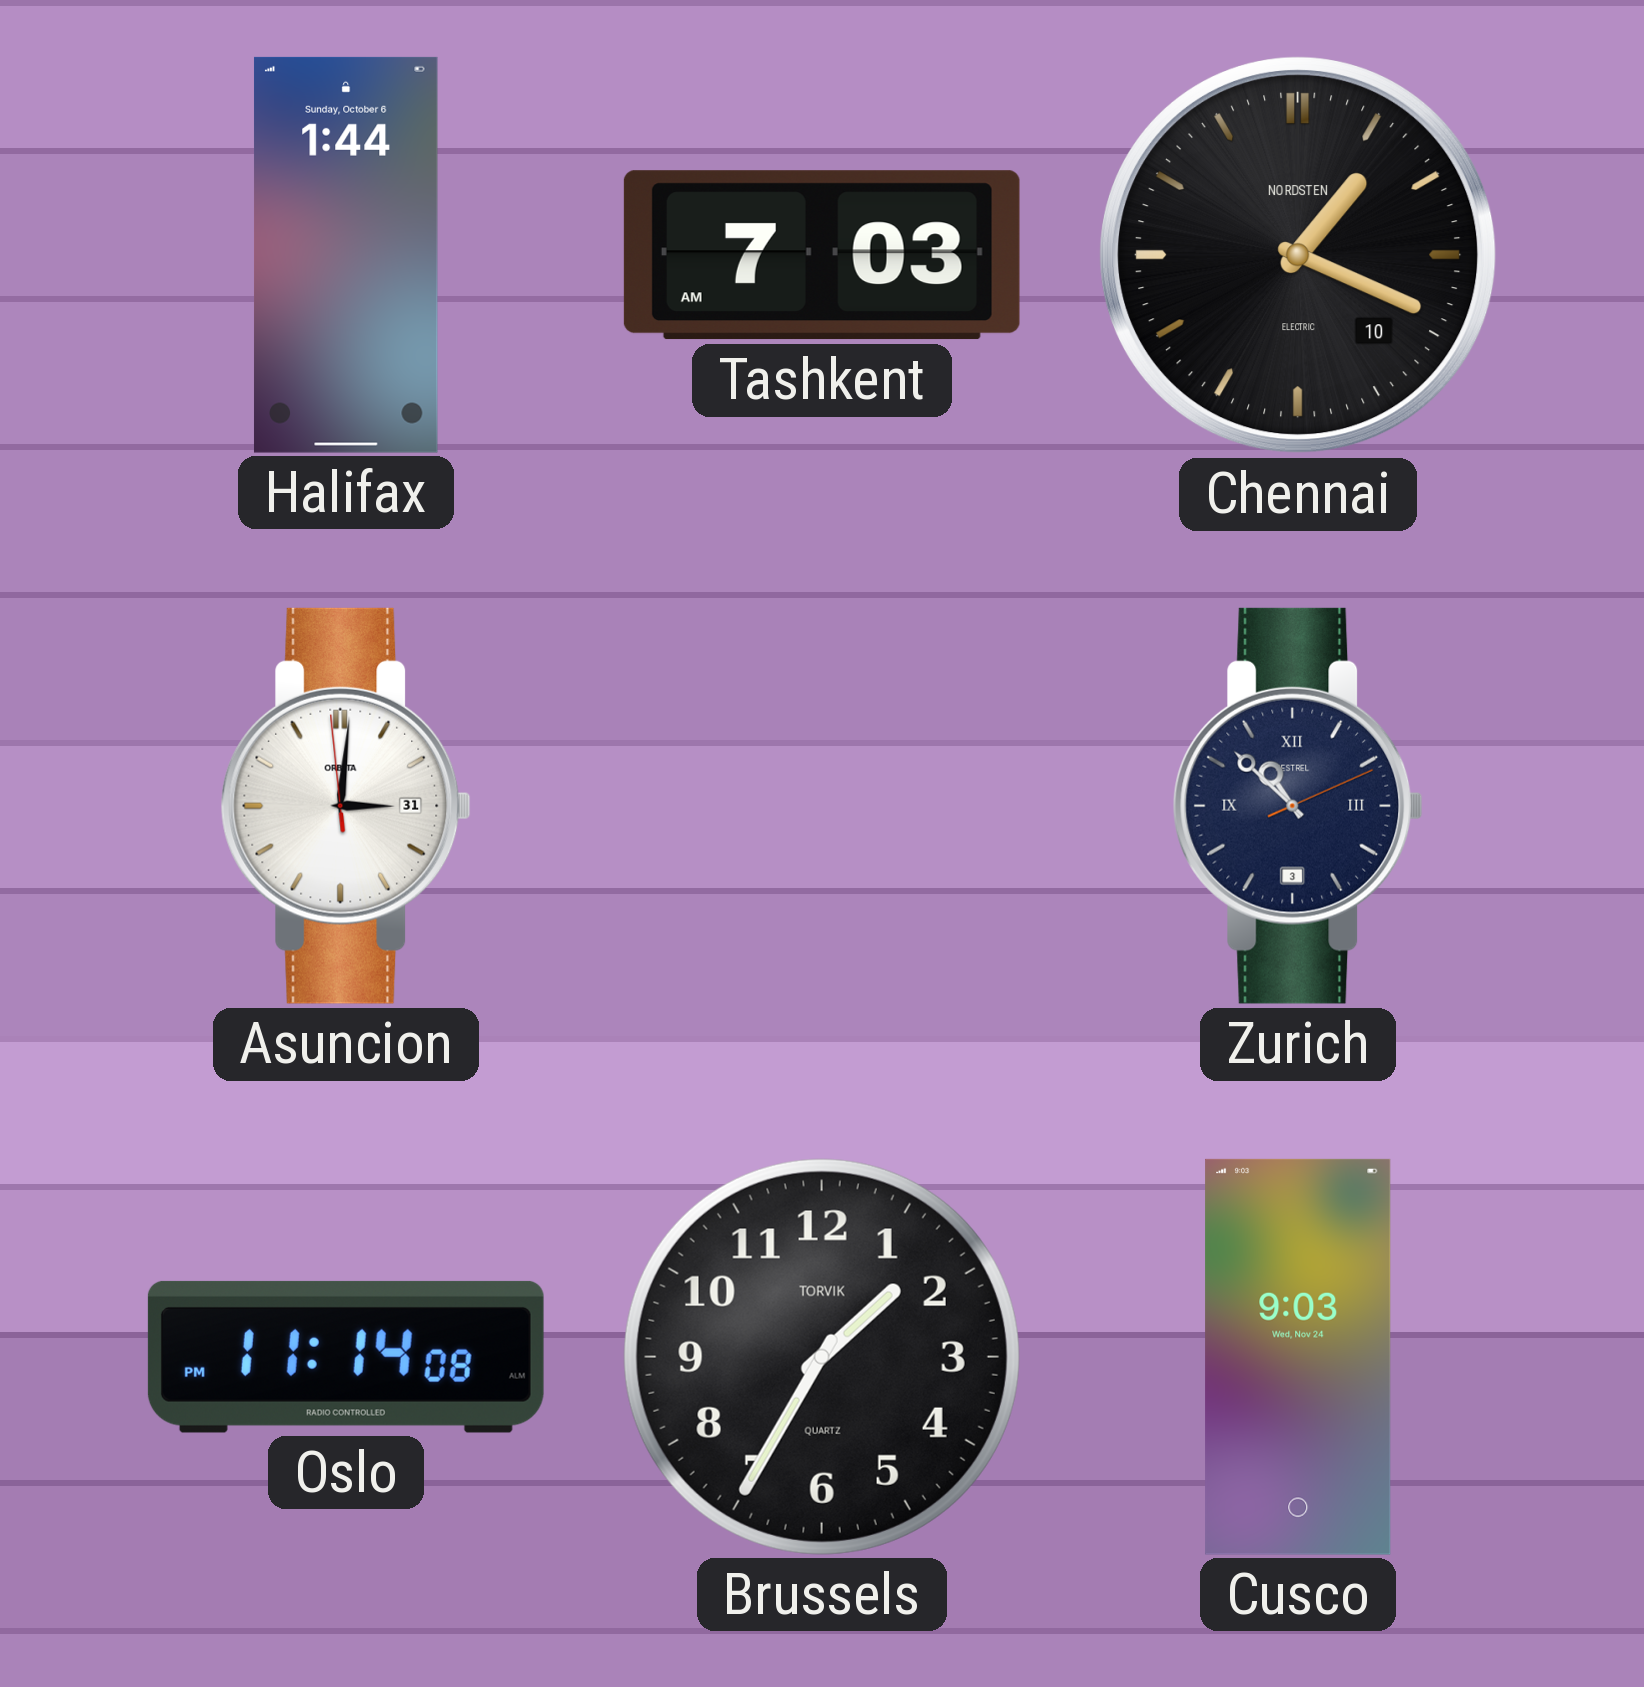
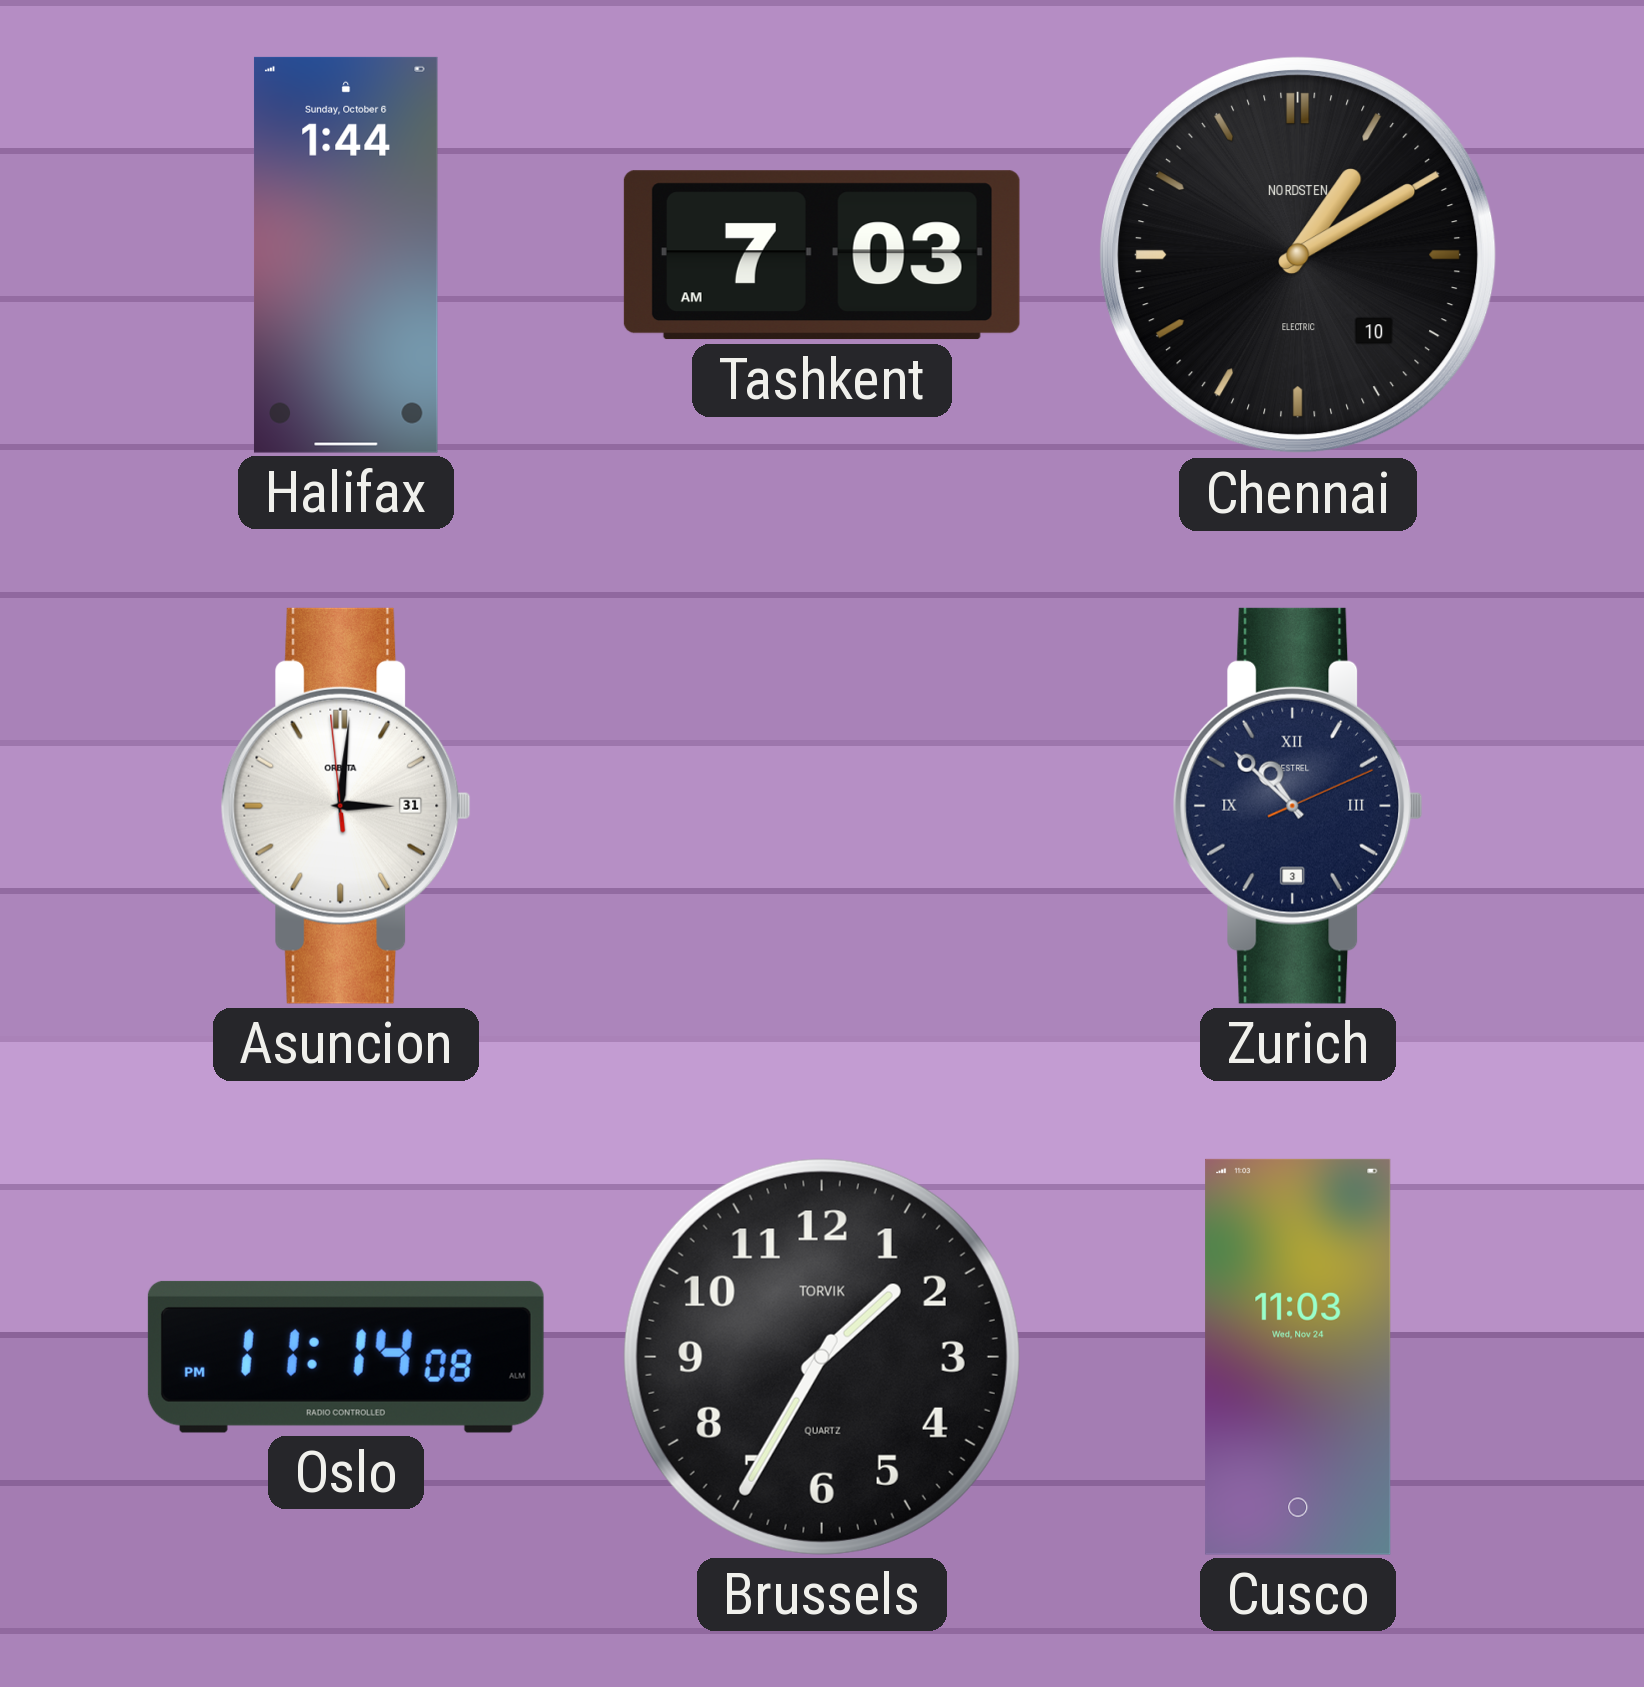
Chennai: 1:19 -> 1:10
Cusco: 9:03 -> 11:03
